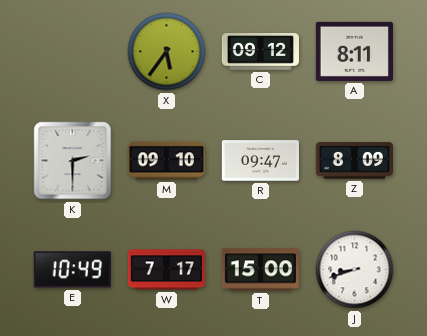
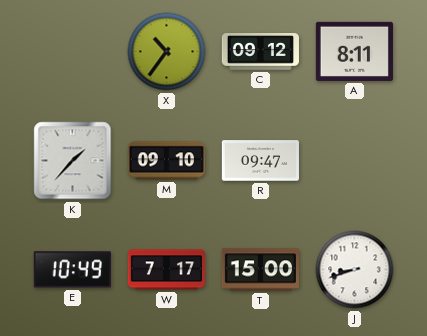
X: 5:36 -> 10:36
K: 2:30 -> 1:37
Z: 8:09 -> none
